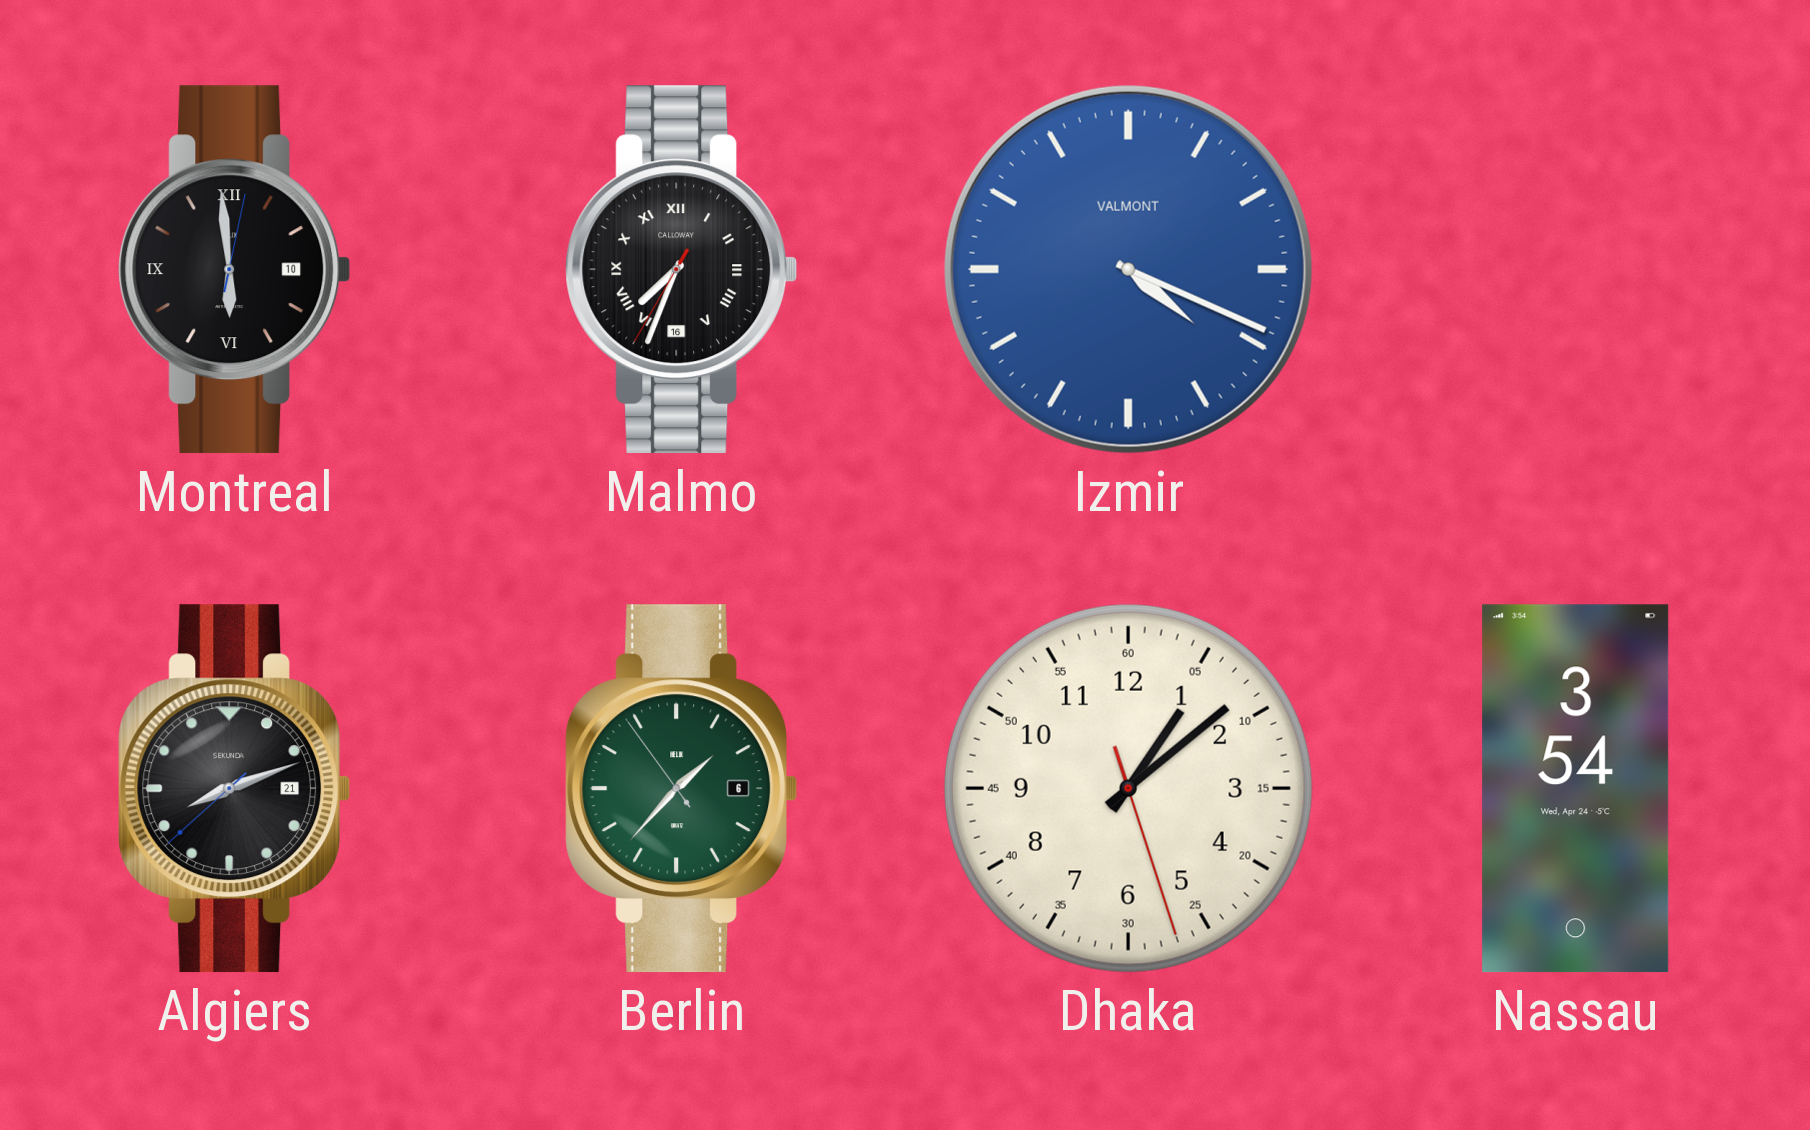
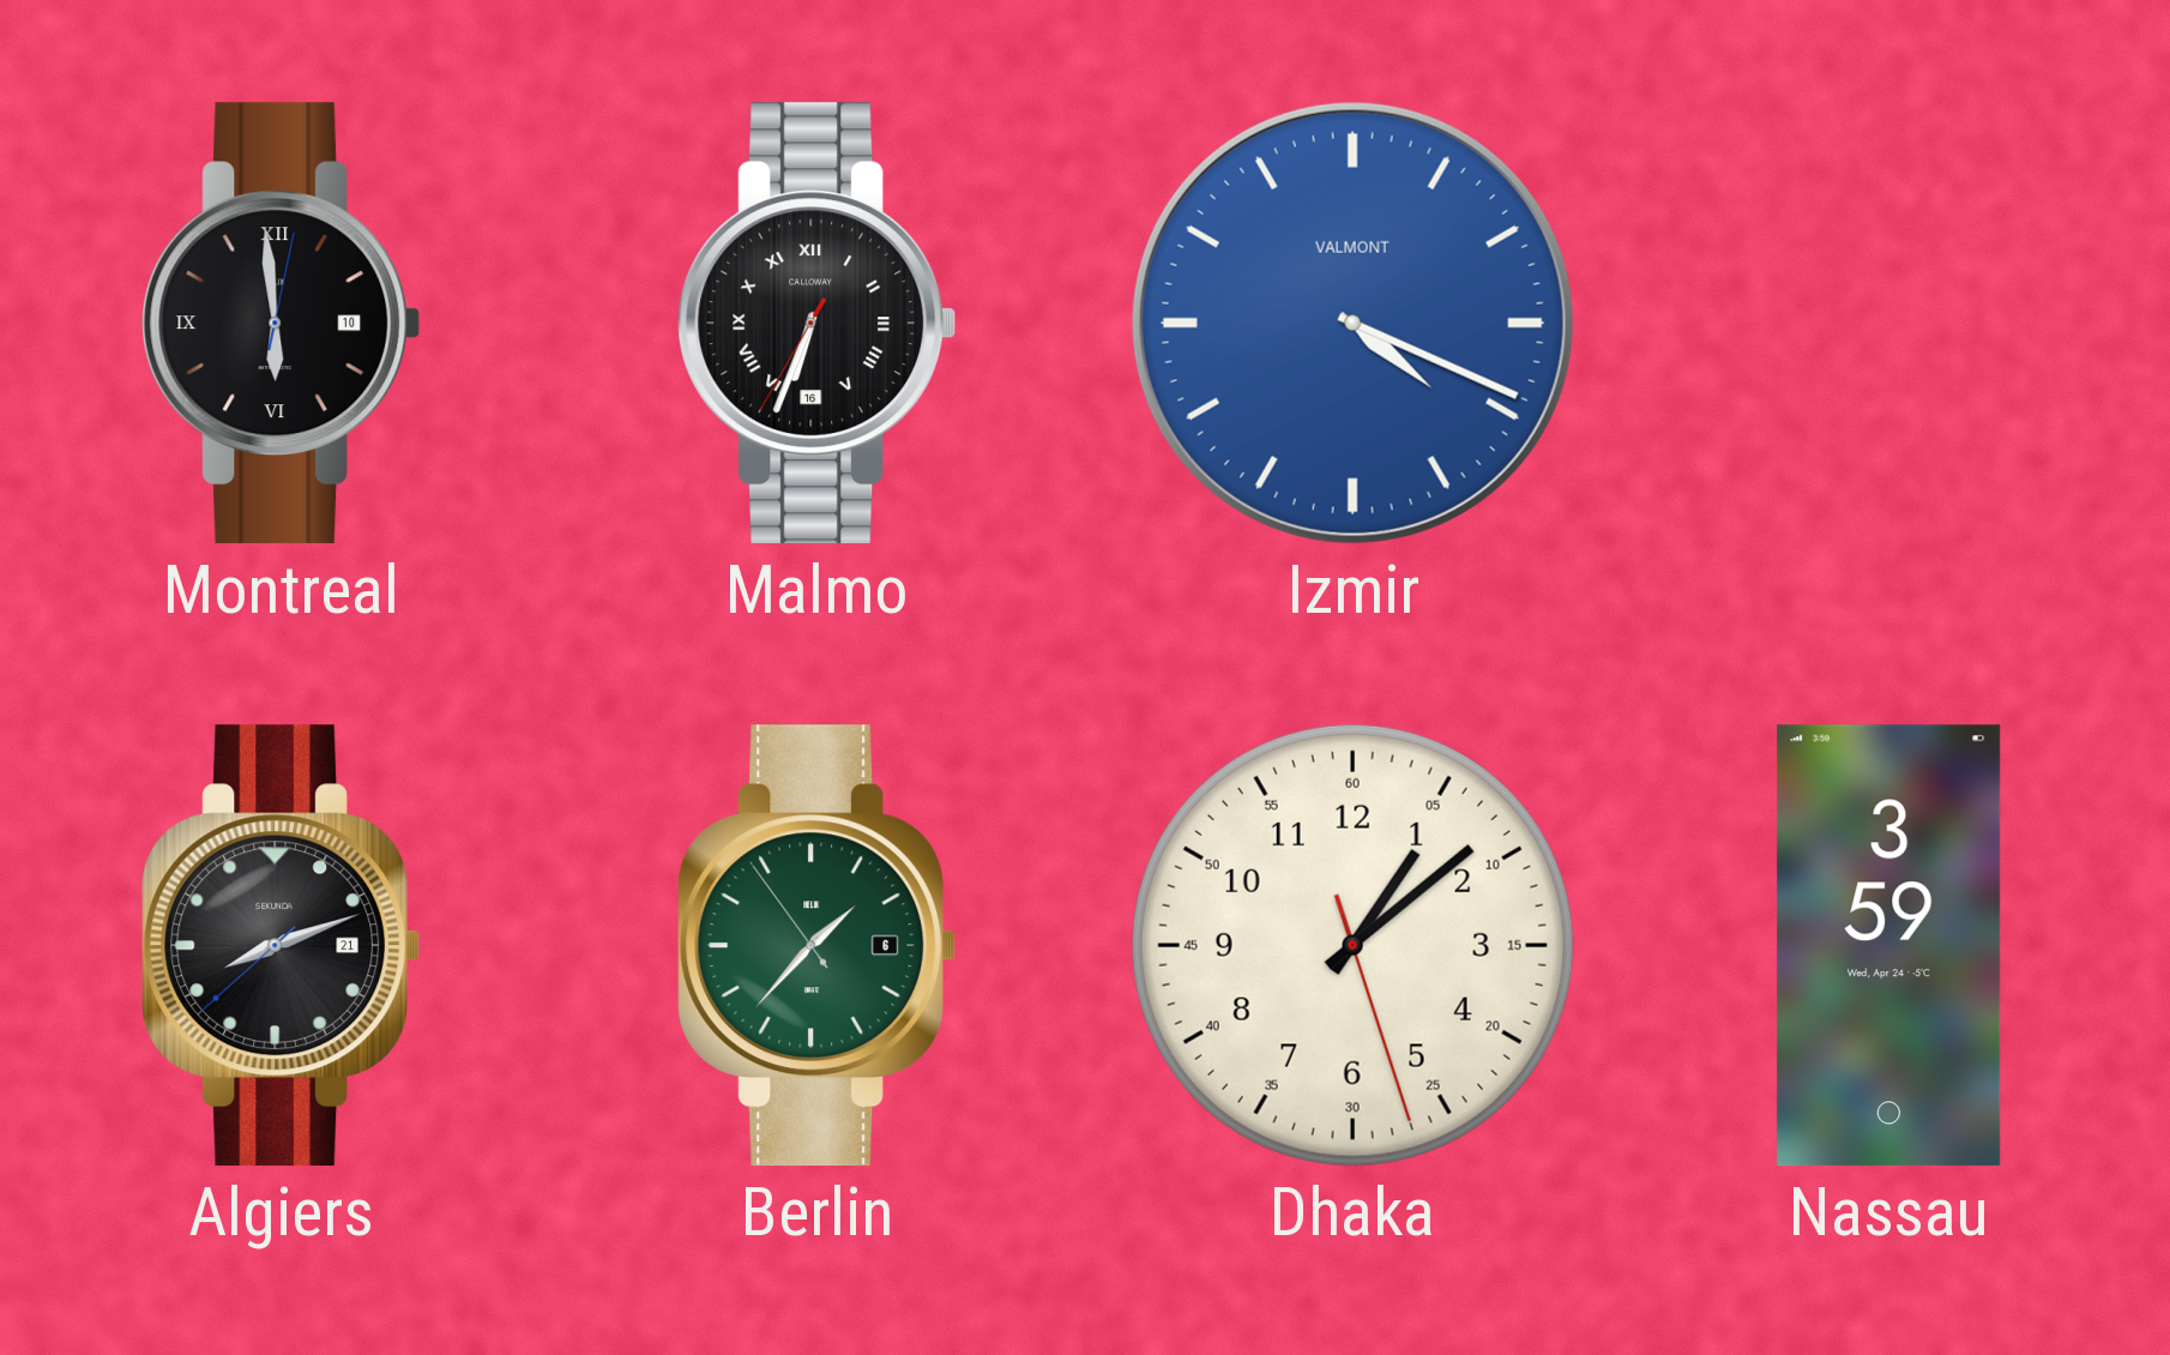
Malmo: 7:33 -> 6:33
Nassau: 3:54 -> 3:59
